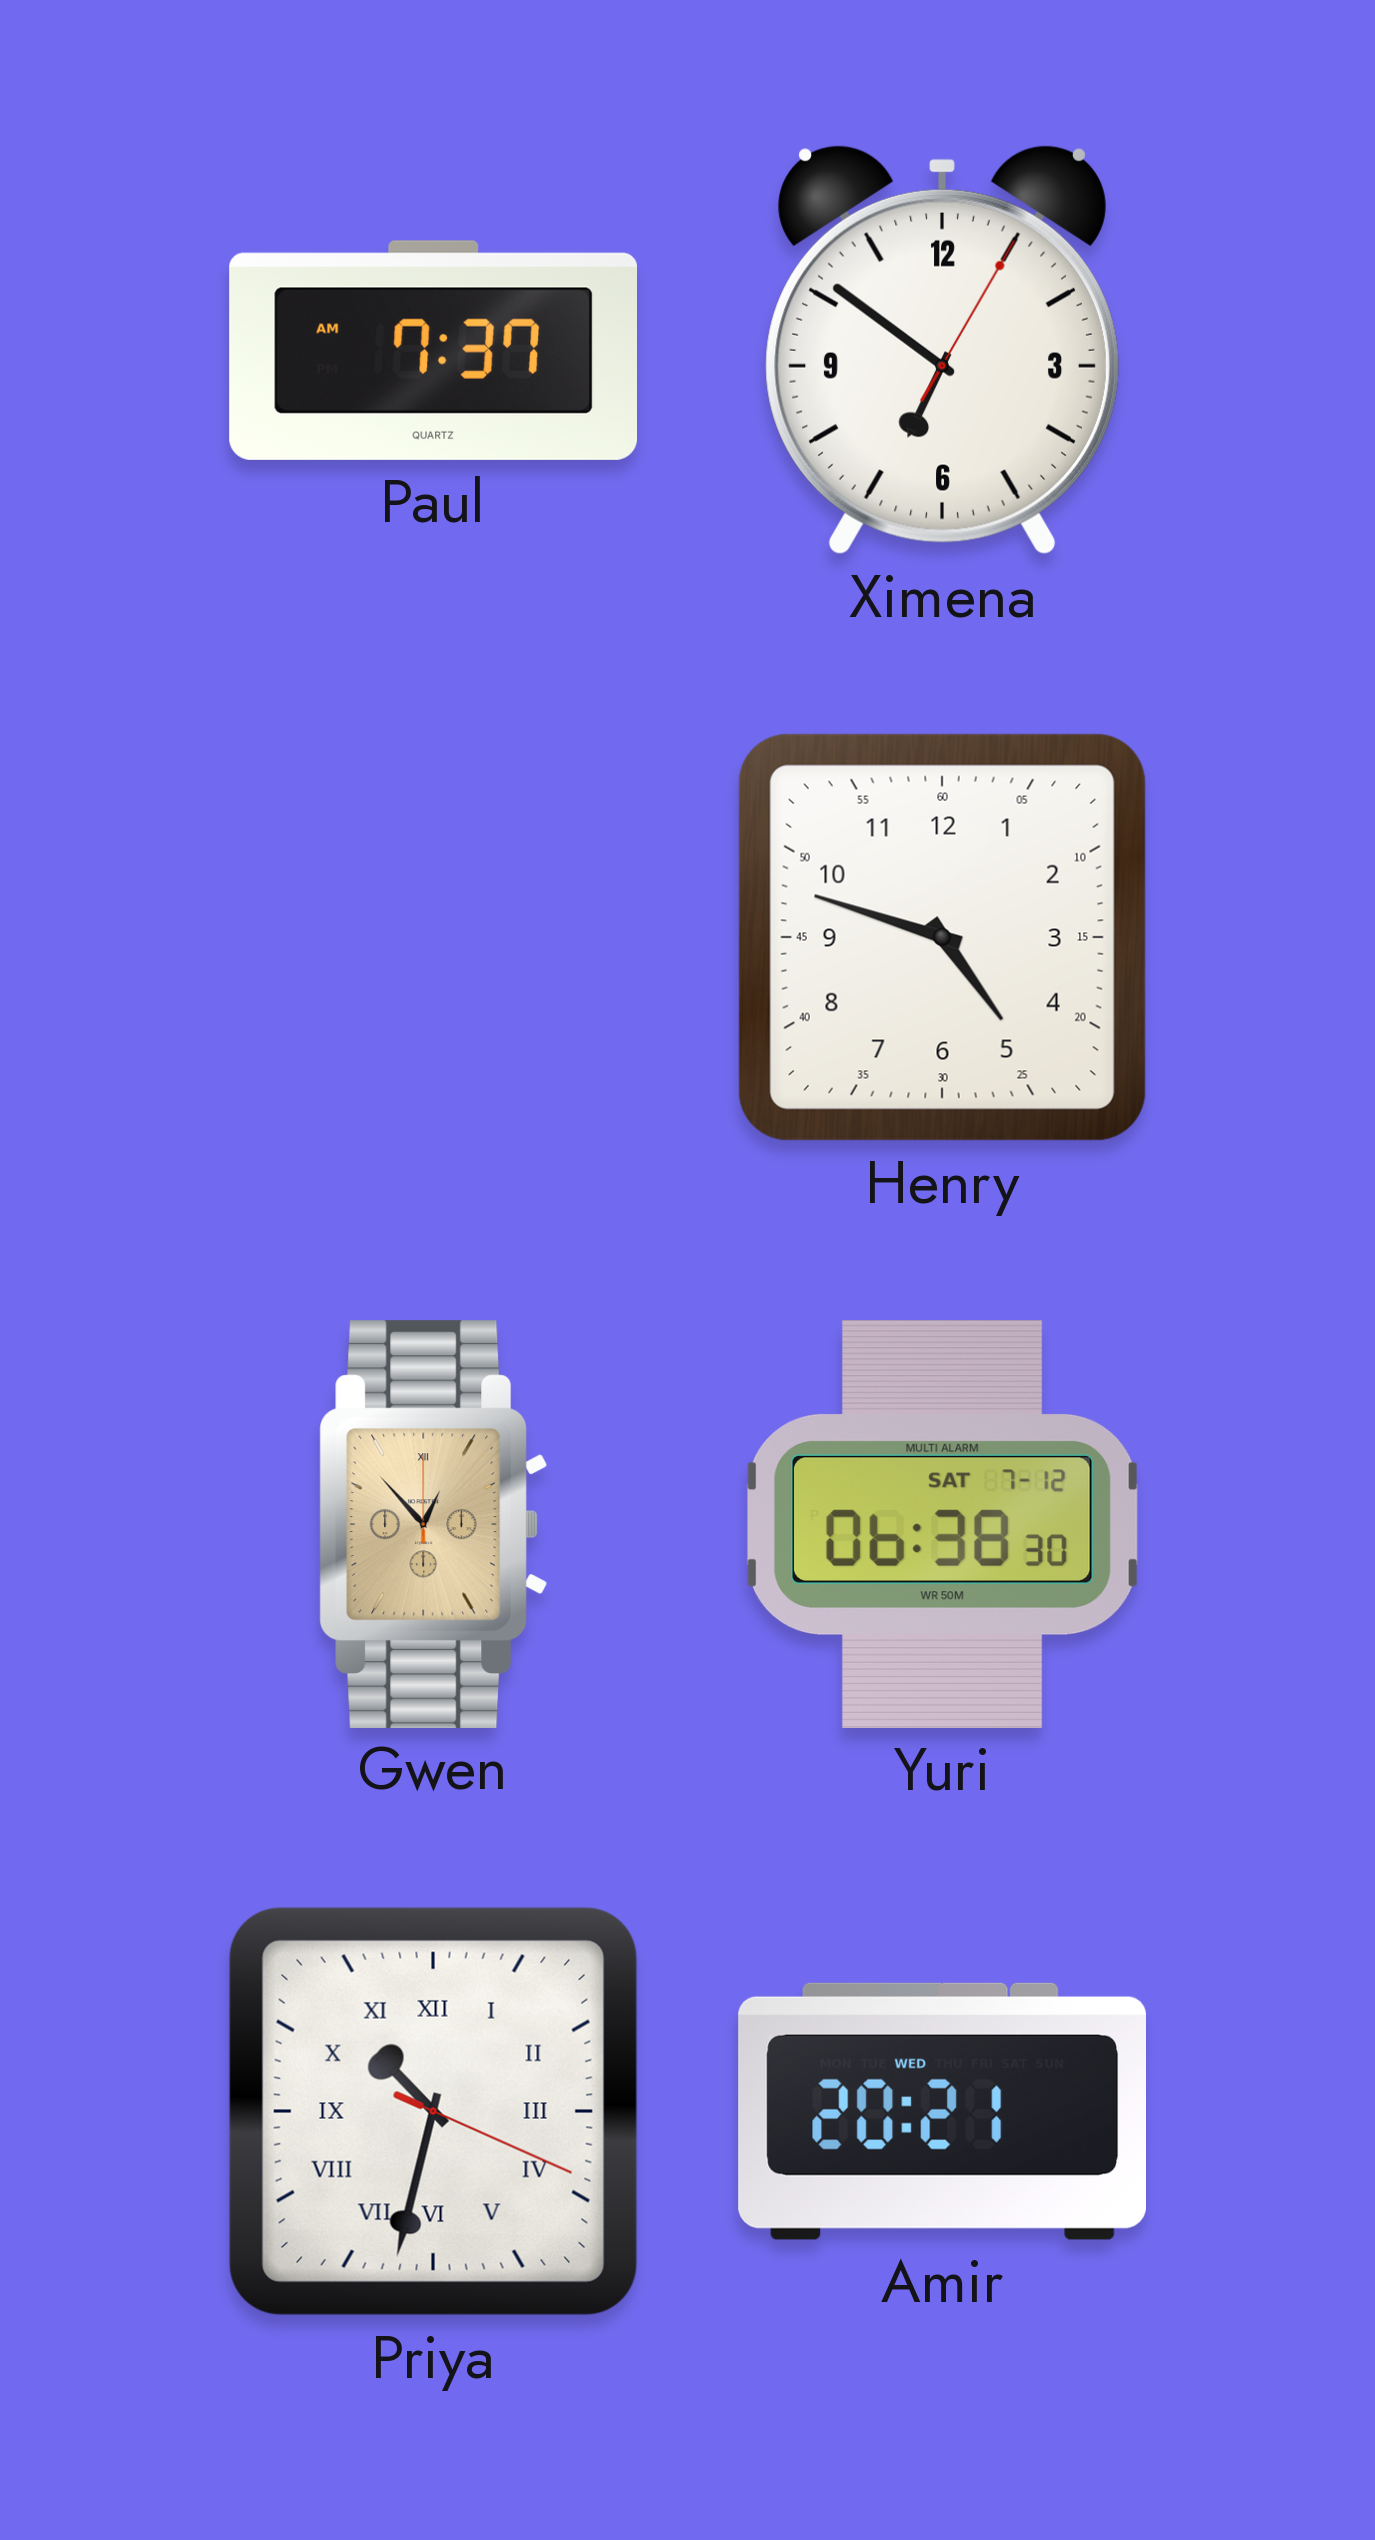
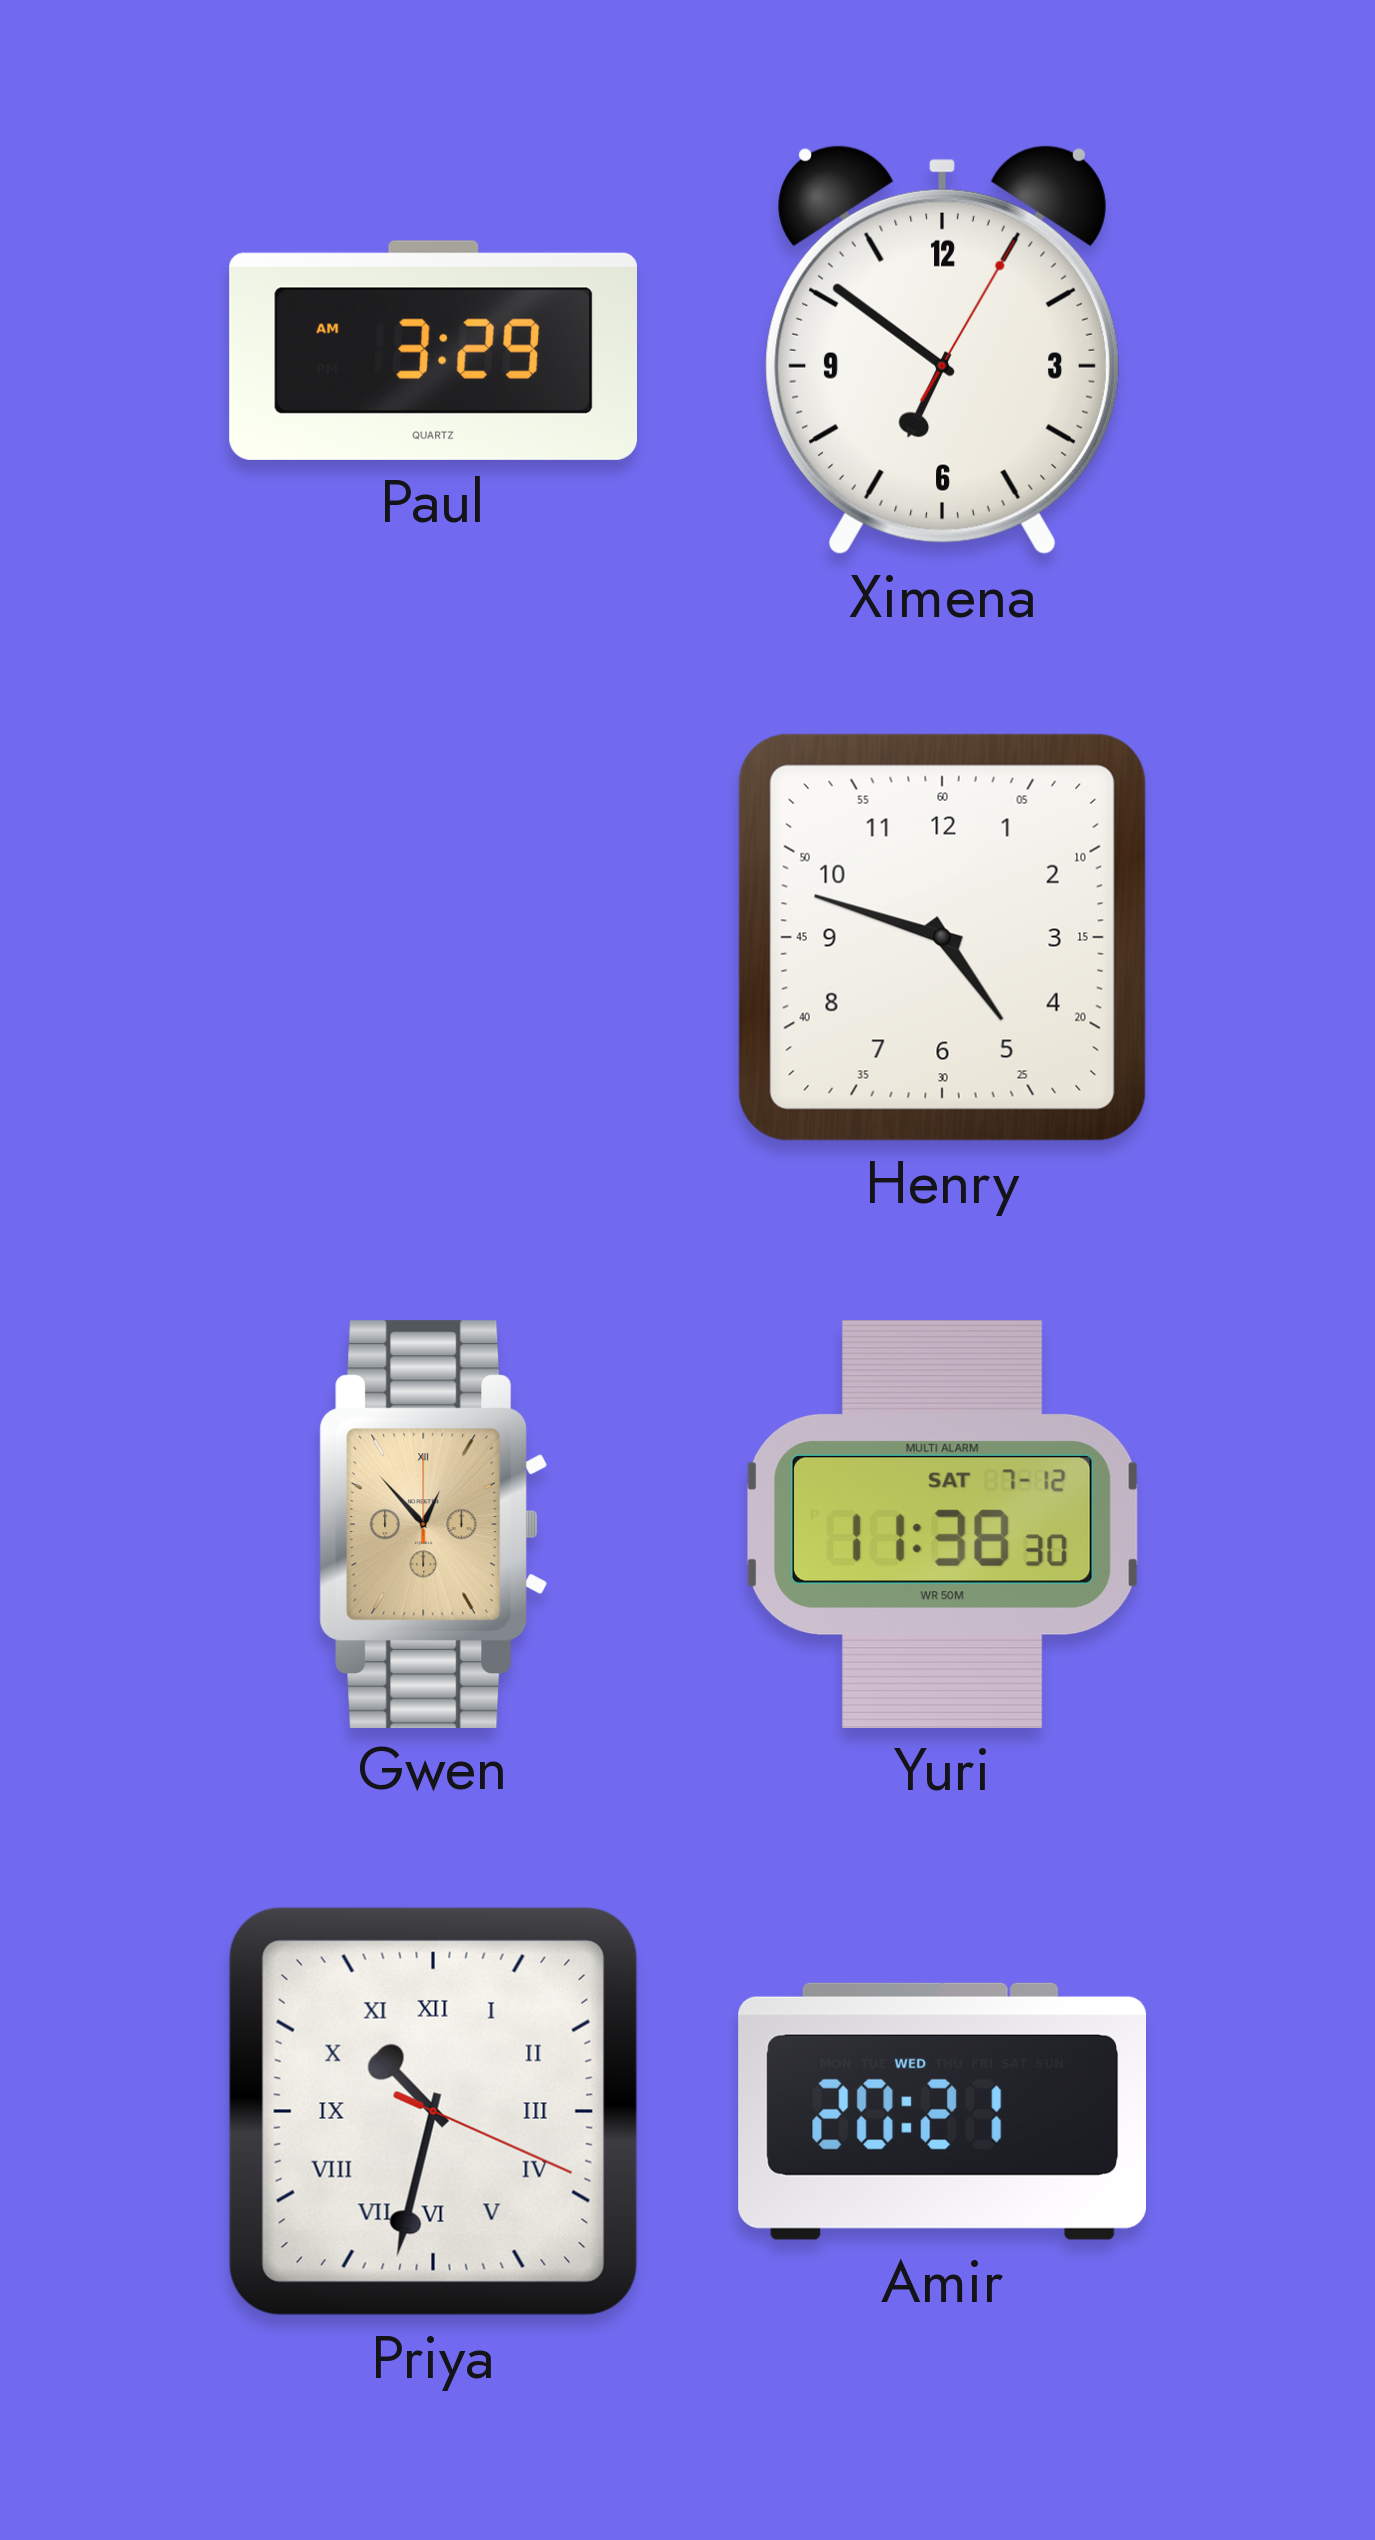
Paul: 7:37 -> 3:29
Yuri: 06:38 -> 11:38
